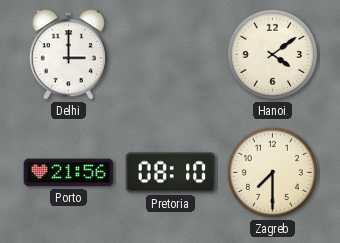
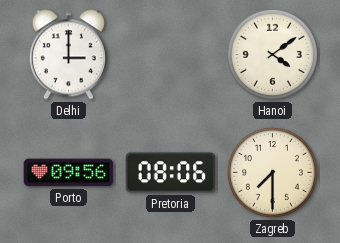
Porto: 21:56 -> 09:56
Pretoria: 08:10 -> 08:06
